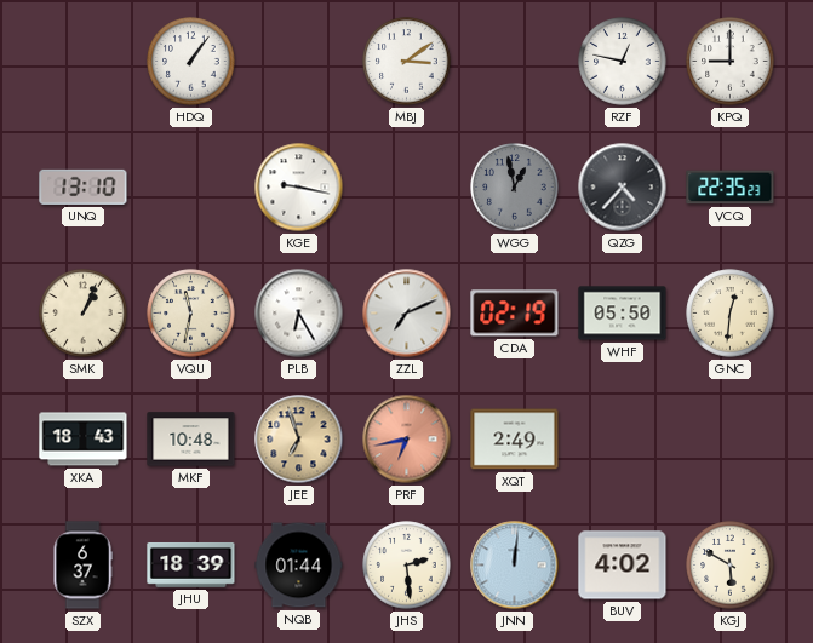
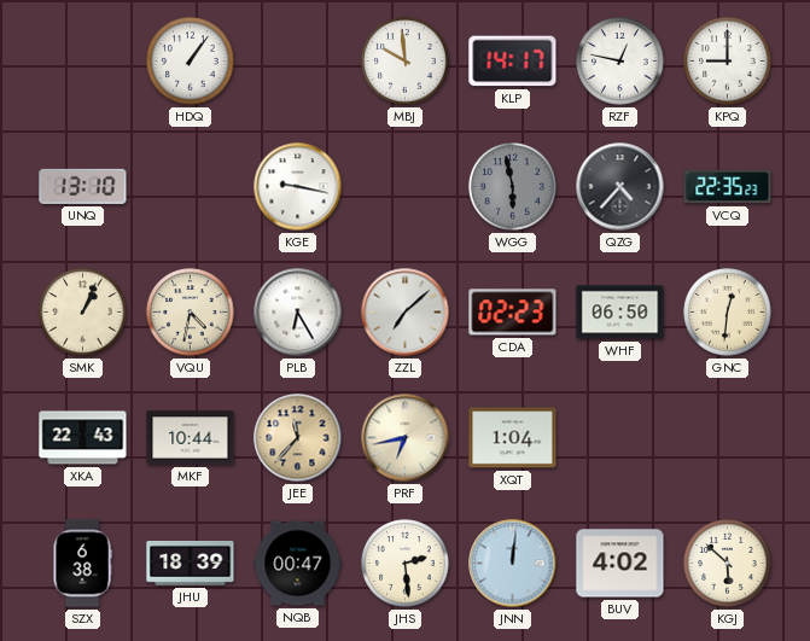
MBJ: 3:09 -> 9:59
KLP: none -> 14:17
WGG: 12:58 -> 5:58
VQU: 11:32 -> 4:32
ZZL: 7:11 -> 7:08
CDA: 02:19 -> 02:23
WHF: 05:50 -> 06:50
XKA: 18:43 -> 22:43
MKF: 10:48 -> 10:44
JEE: 6:57 -> 11:37
PRF dial: salmon -> cream
XQT: 2:49 -> 1:04
SZX: 6:37 -> 6:38
NQB: 01:44 -> 00:47
KGJ: 5:50 -> 5:52
